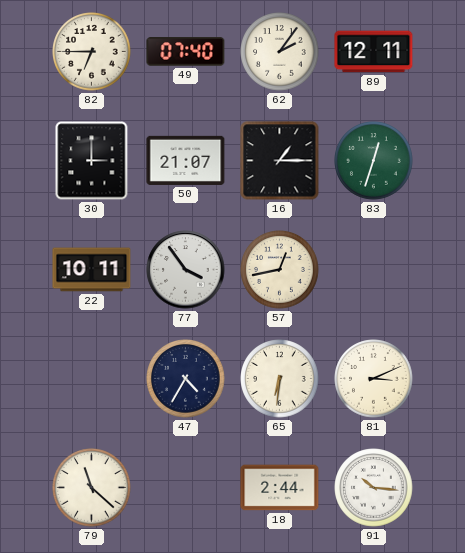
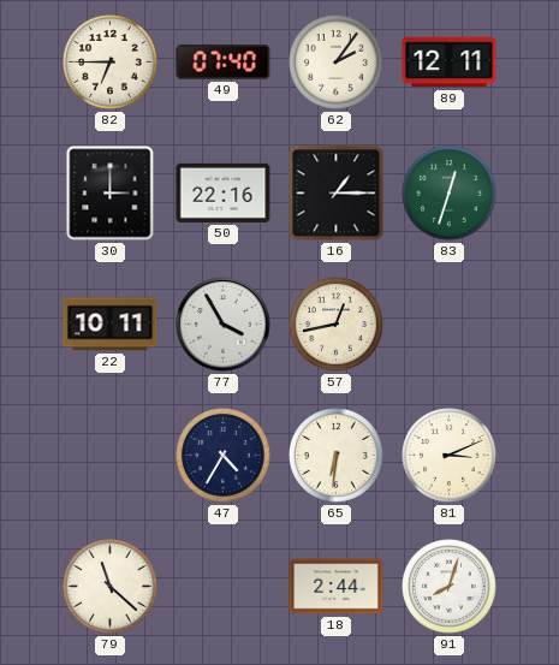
50: 21:07 -> 22:16
77: 3:54 -> 3:55
91: 10:16 -> 8:03
